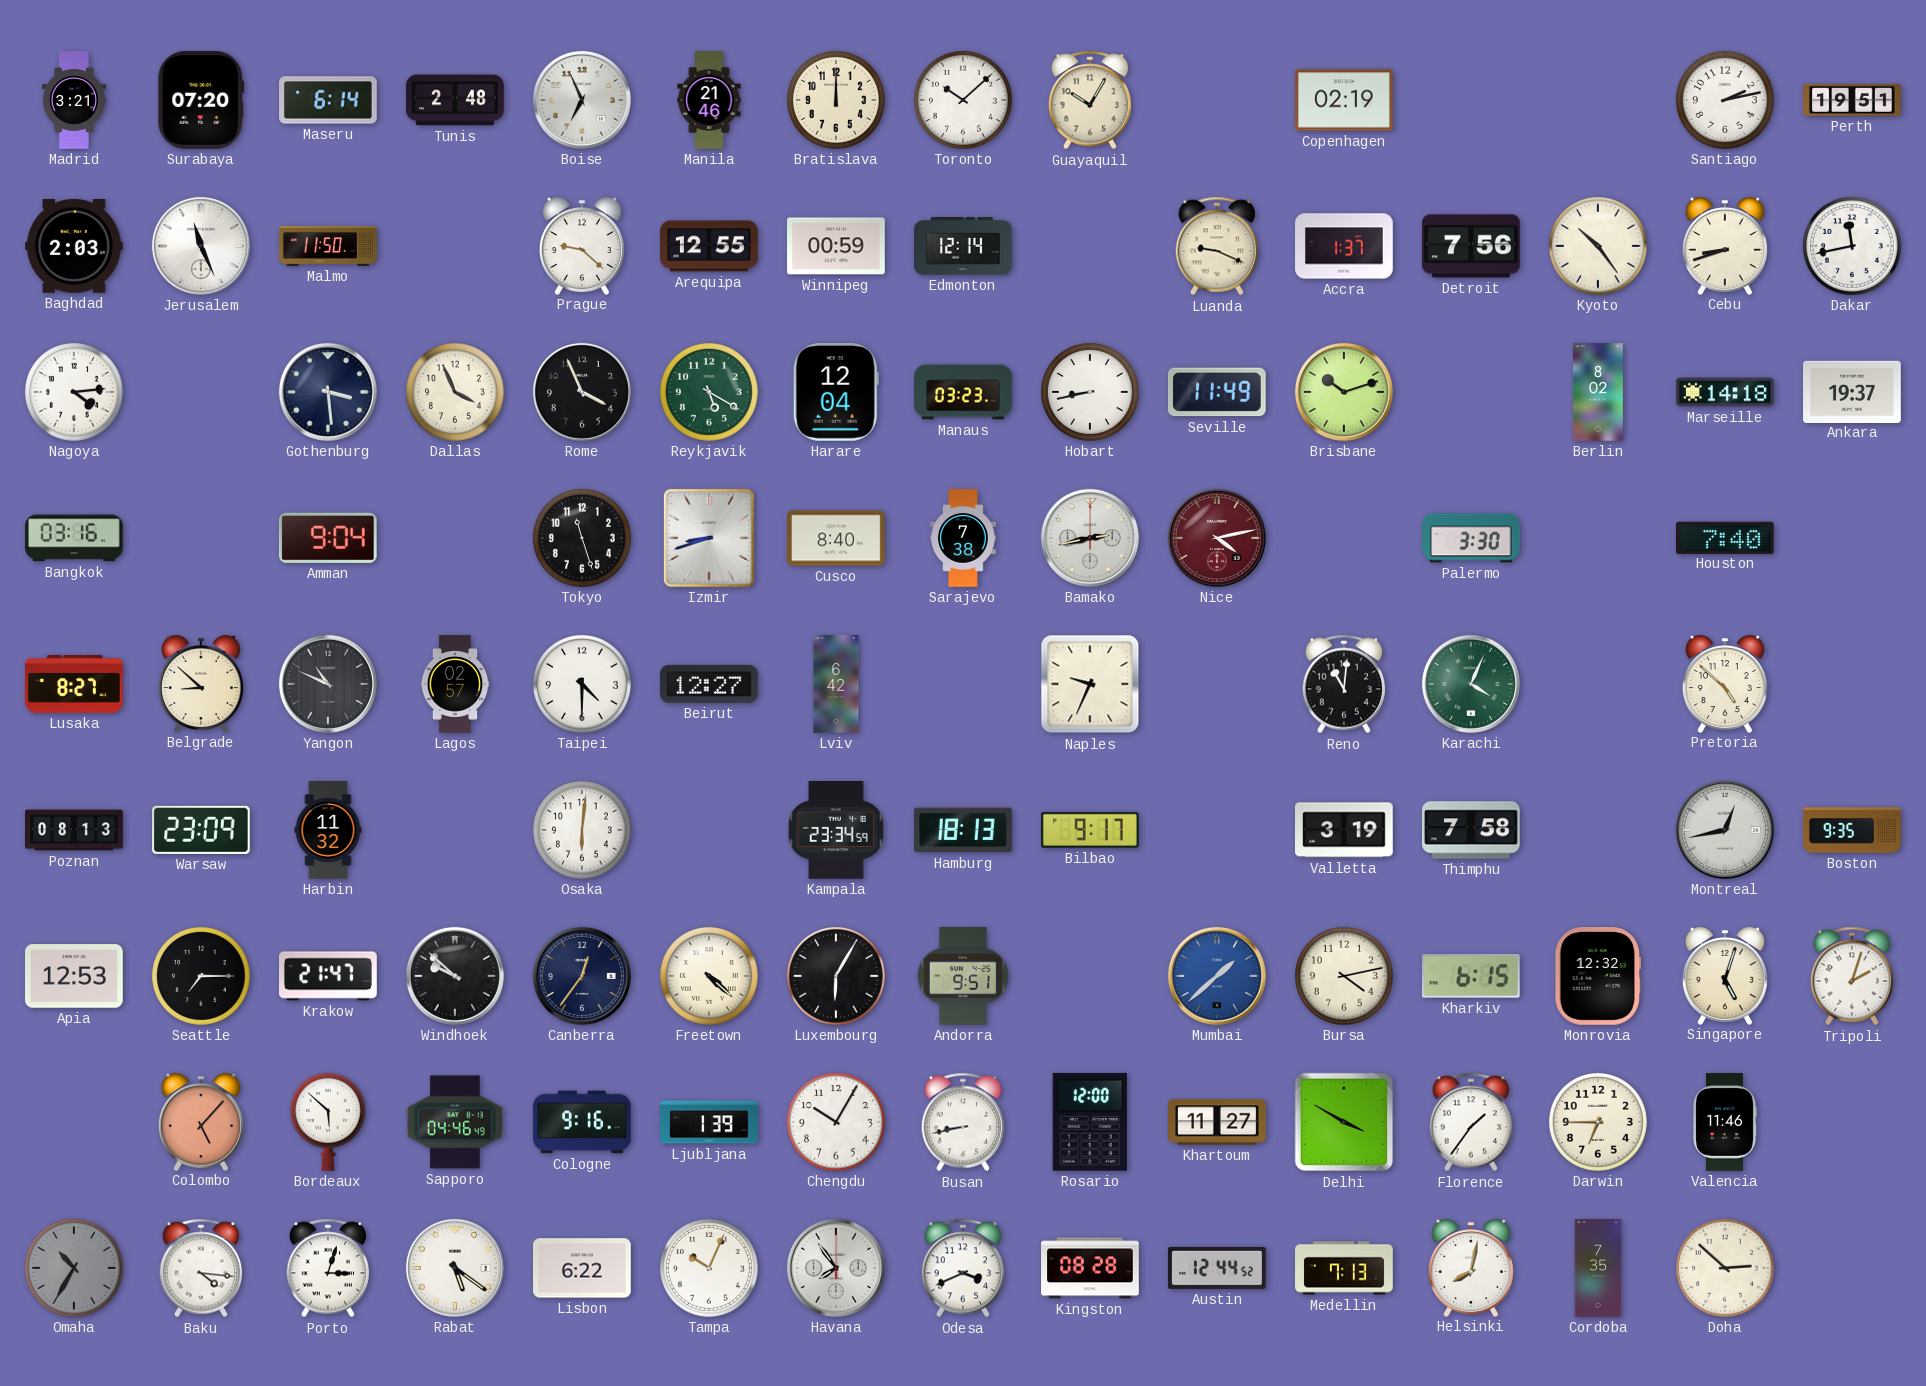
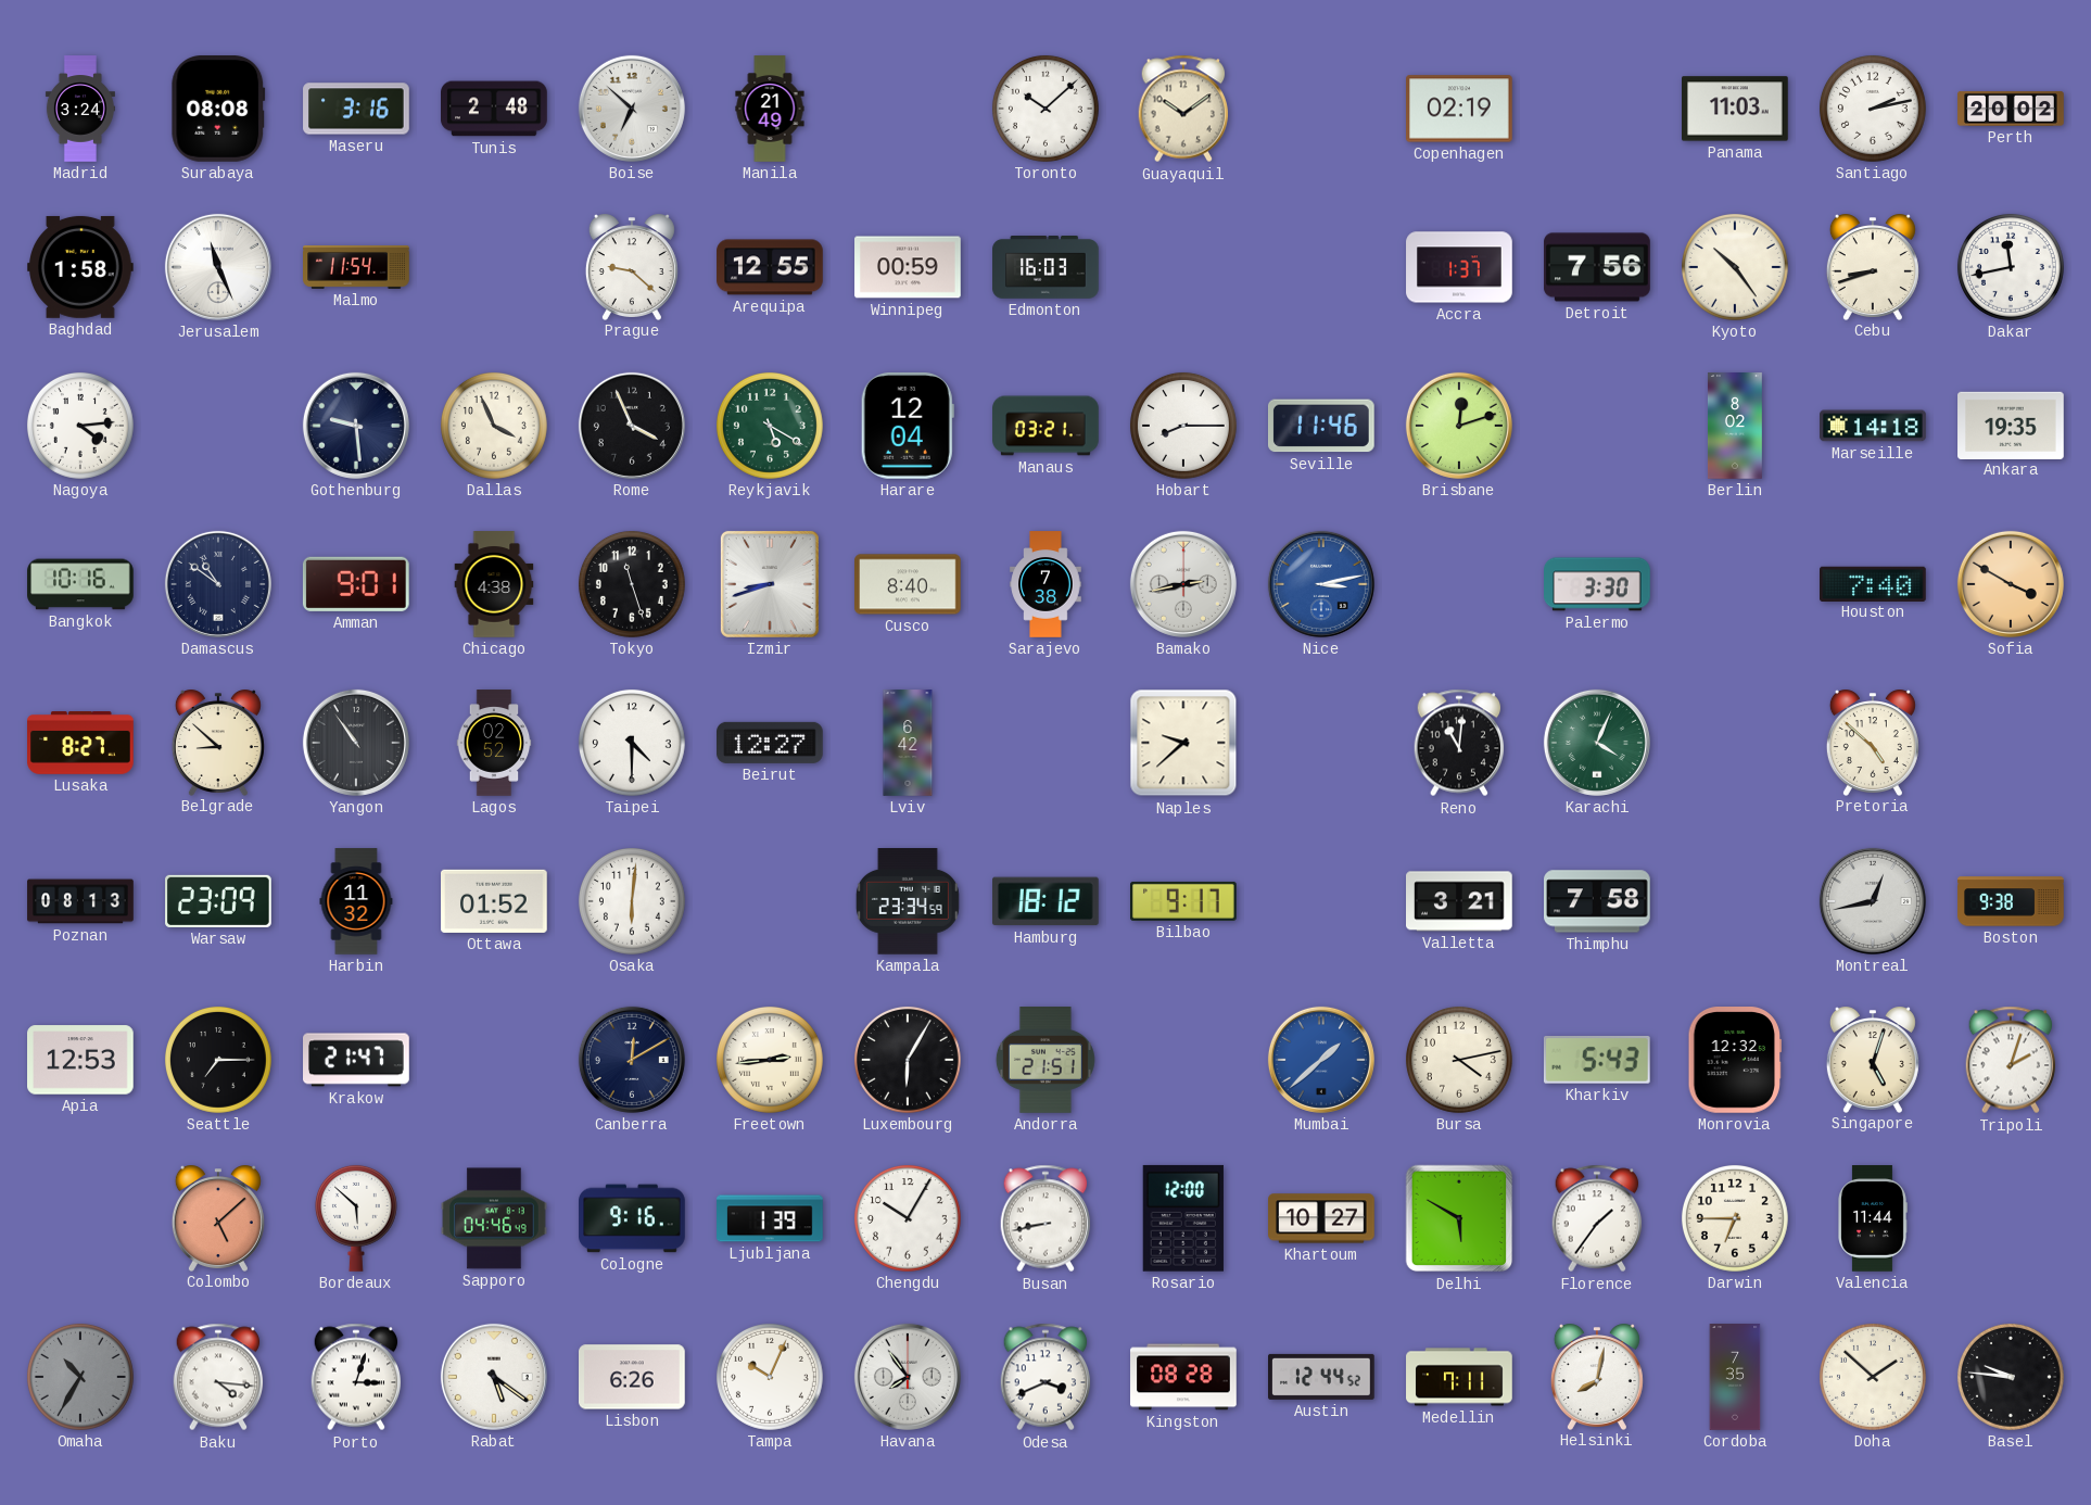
Madrid: 3:21 -> 3:24
Surabaya: 07:20 -> 08:08
Maseru: 6:14 -> 3:16
Boise: 6:56 -> 6:52
Manila: 21:46 -> 21:49
Bratislava: 12:00 -> none
Guayaquil: 10:05 -> 10:09
Panama: none -> 11:03
Perth: 19:51 -> 20:02
Baghdad: 2:03 -> 1:58
Malmo: 11:50 -> 11:54
Edmonton: 12:14 -> 16:03
Luanda: 9:19 -> none
Gothenburg: 3:29 -> 9:29
Manaus: 03:23 -> 03:21
Hobart: 8:43 -> 8:15
Seville: 11:49 -> 11:46
Brisbane: 10:12 -> 12:12
Ankara: 19:37 -> 19:35
Bangkok: 03:16 -> 10:16
Damascus: none -> 10:51
Amman: 9:04 -> 9:01
Chicago: none -> 4:38
Nice: 4:13 -> 3:13
Nice dial: burgundy -> blue
Sofia: none -> 3:50
Yangon: 10:49 -> 10:54
Lagos: 02:57 -> 02:52
Naples: 9:34 -> 9:38
Ottawa: none -> 01:52
Hamburg: 18:13 -> 18:12
Valletta: 3:19 -> 3:21
Boston: 9:35 -> 9:38
Windhoek: 9:52 -> none
Canberra: 12:36 -> 12:10
Freetown: 4:22 -> 2:44
Andorra: 9:51 -> 21:51
Kharkiv: 6:15 -> 5:43
Colombo: 5:07 -> 5:08
Khartoum: 11:27 -> 10:27
Delhi: 3:50 -> 5:50
Valencia: 11:46 -> 11:44
Lisbon: 6:22 -> 6:26
Medellin: 7:13 -> 7:11
Doha: 2:52 -> 1:52
Basel: none -> 9:46
